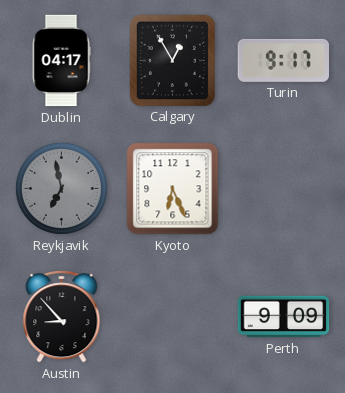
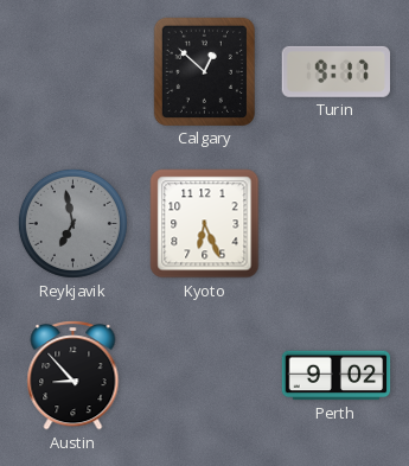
Dublin: 04:17 -> none
Calgary: 12:55 -> 12:52
Perth: 9:09 -> 9:02
